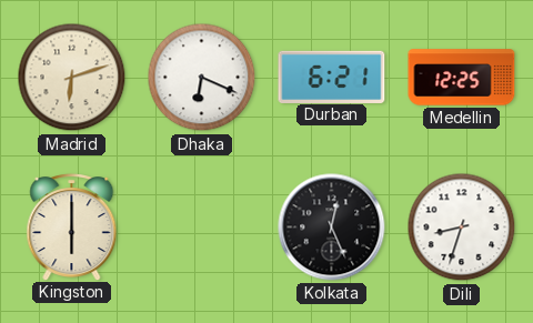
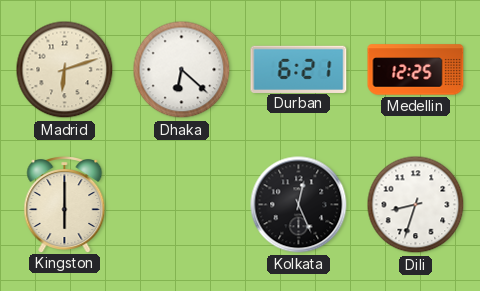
Dhaka: 6:19 -> 6:22
